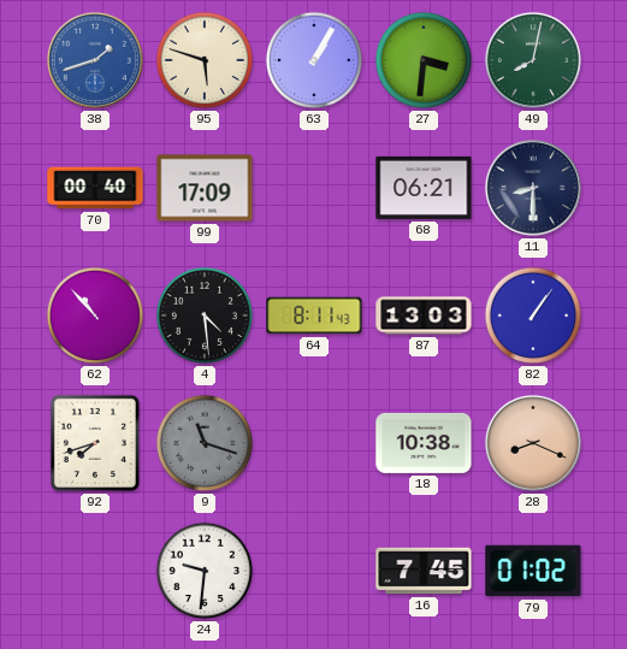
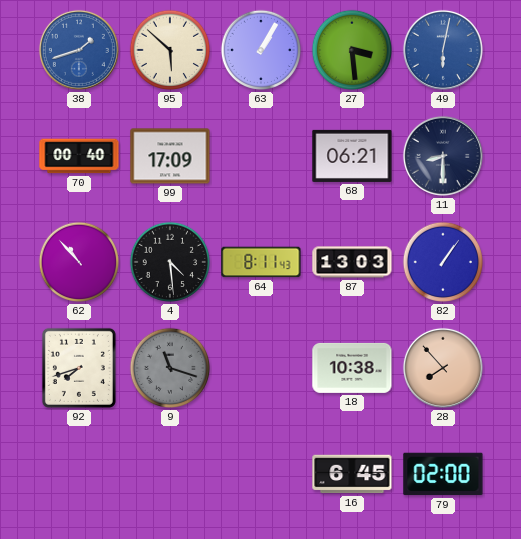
95: 5:48 -> 5:52
27: 3:31 -> 3:29
49: 8:02 -> 6:02
49 dial: green -> blue
28: 8:19 -> 7:53
24: 9:31 -> none
16: 7:45 -> 6:45
79: 01:02 -> 02:00
